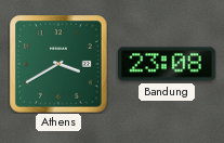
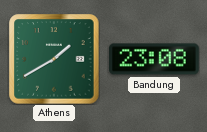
Athens: 3:40 -> 1:40
